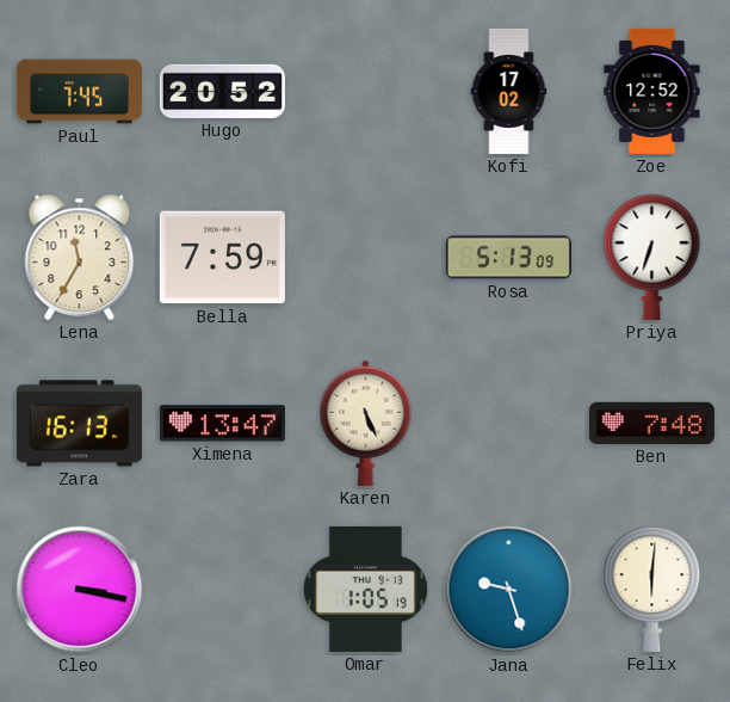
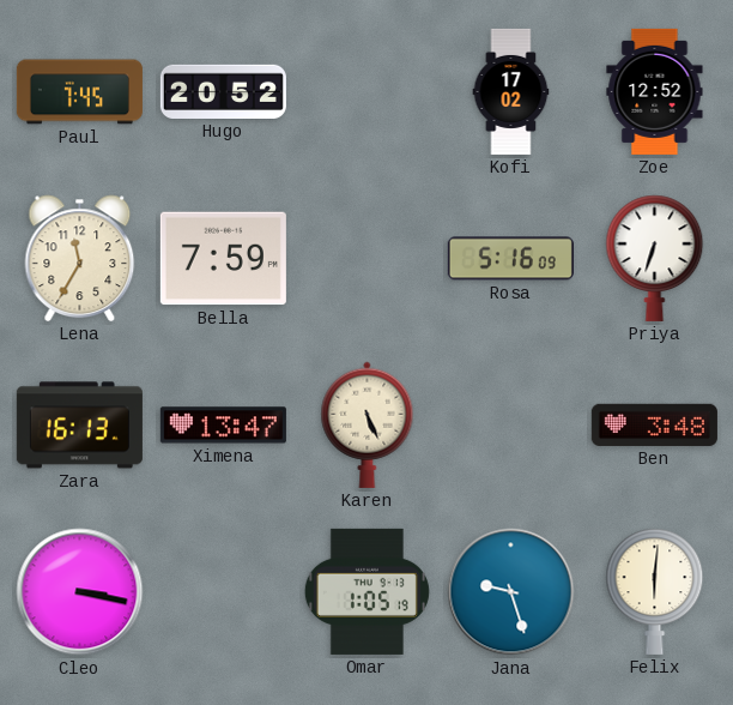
Rosa: 5:13 -> 5:16
Ben: 7:48 -> 3:48
